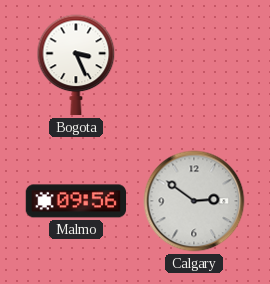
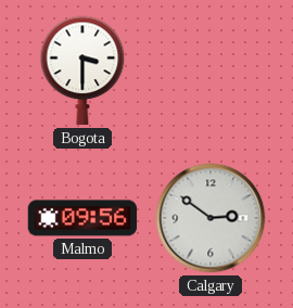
Bogota: 3:26 -> 3:30
